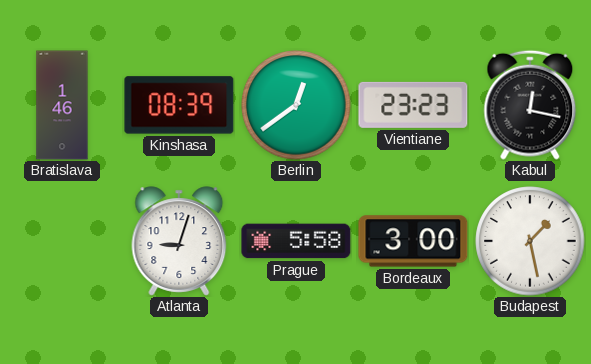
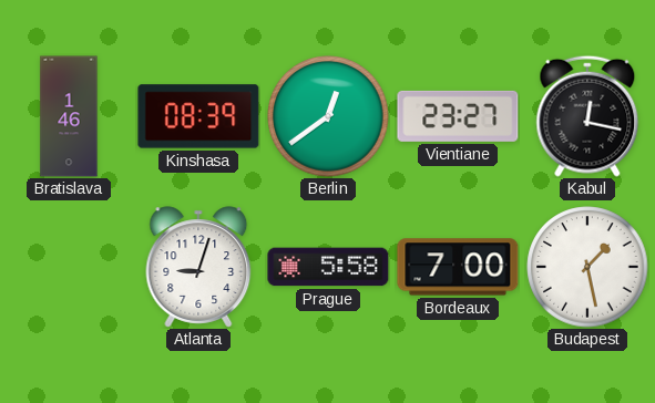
Vientiane: 23:23 -> 23:27
Bordeaux: 3:00 -> 7:00
